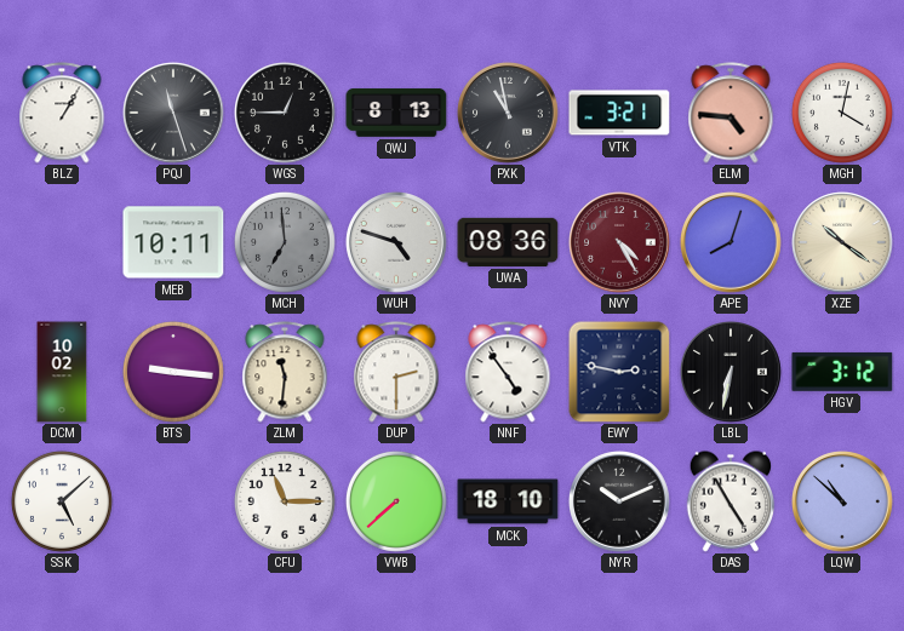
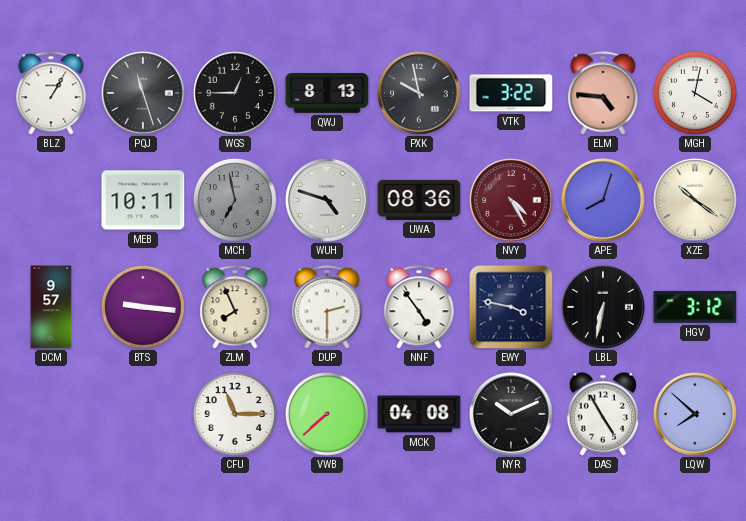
PXK: 10:58 -> 9:58
VTK: 3:21 -> 3:22
MCH: 6:59 -> 6:58
DCM: 10:02 -> 9:57
ZLM: 11:31 -> 7:56
EWY: 2:47 -> 3:47
SSK: 5:08 -> none
MCK: 18:10 -> 04:08
LQW: 10:52 -> 7:52
